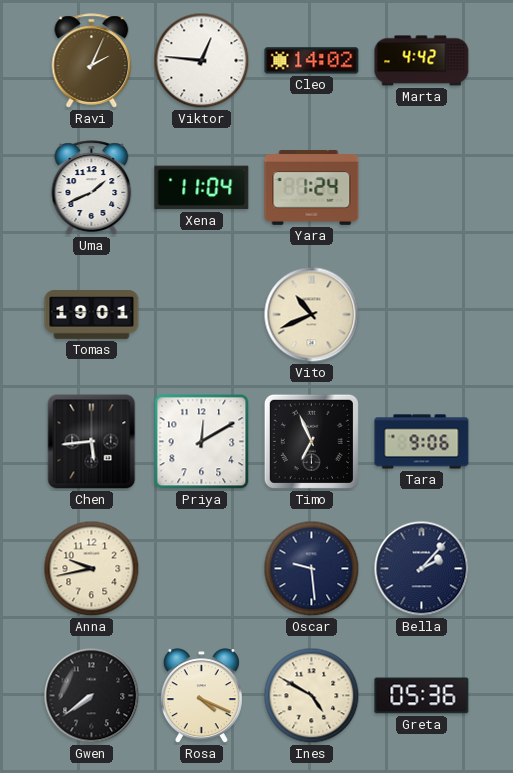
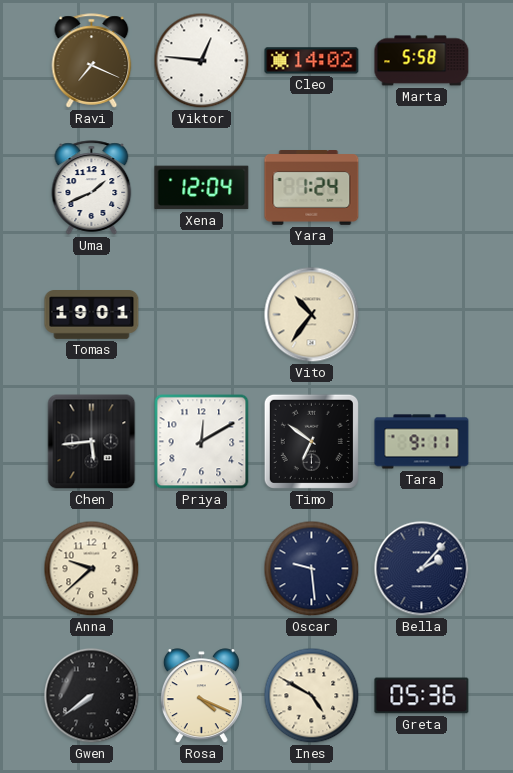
Ravi: 2:04 -> 7:19
Marta: 4:42 -> 5:58
Xena: 11:04 -> 12:04
Vito: 10:41 -> 10:36
Timo: 6:56 -> 6:51
Tara: 9:06 -> 9:11
Anna: 9:43 -> 9:38
